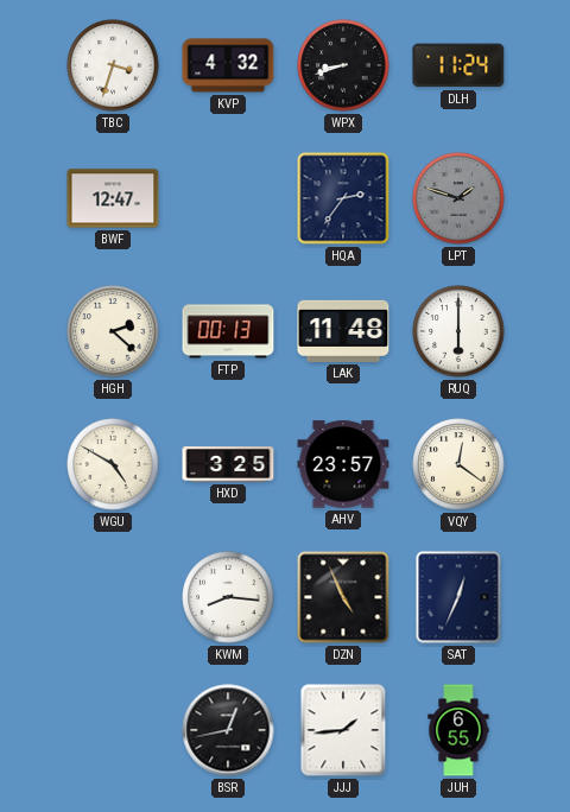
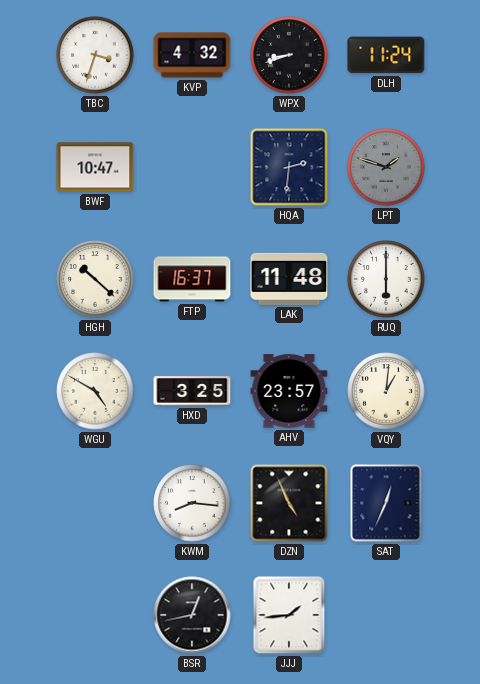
BWF: 12:47 -> 10:47
HQA: 2:36 -> 2:31
HGH: 2:22 -> 10:22
FTP: 00:13 -> 16:37
VQY: 12:21 -> 1:01
JUH: 6:55 -> none
